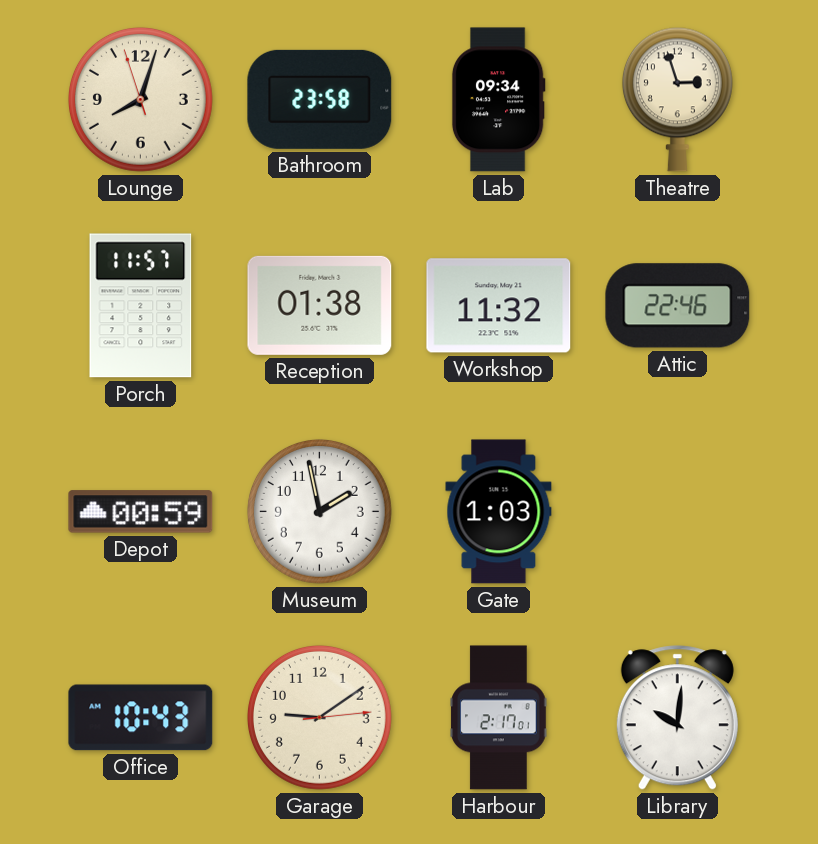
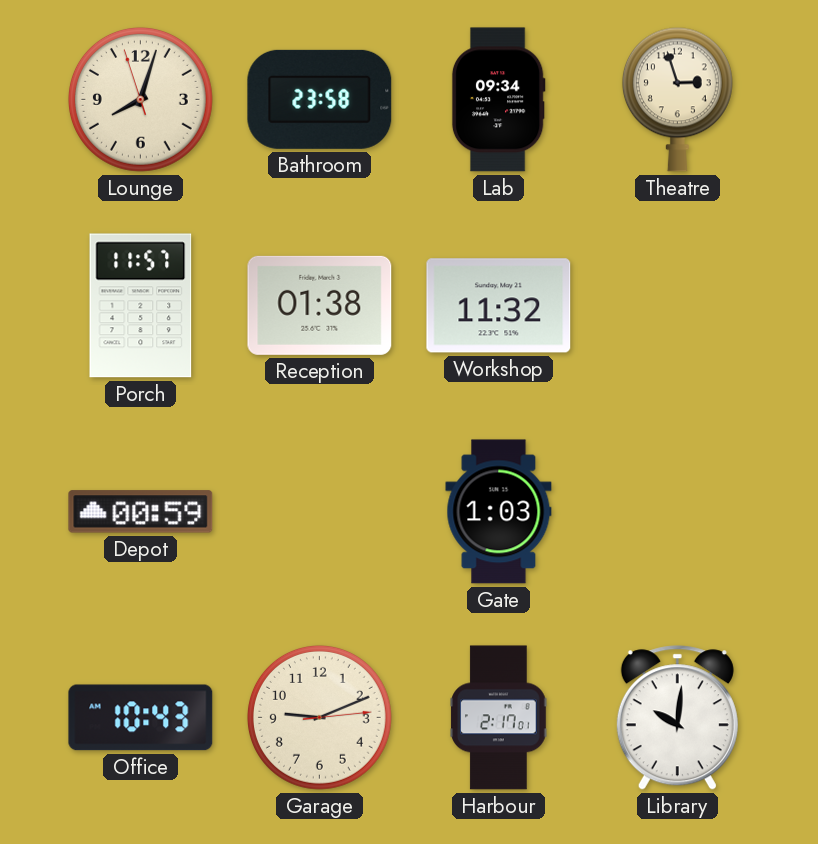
Attic: 22:46 -> none
Museum: 1:58 -> none
Garage: 9:09 -> 9:11
